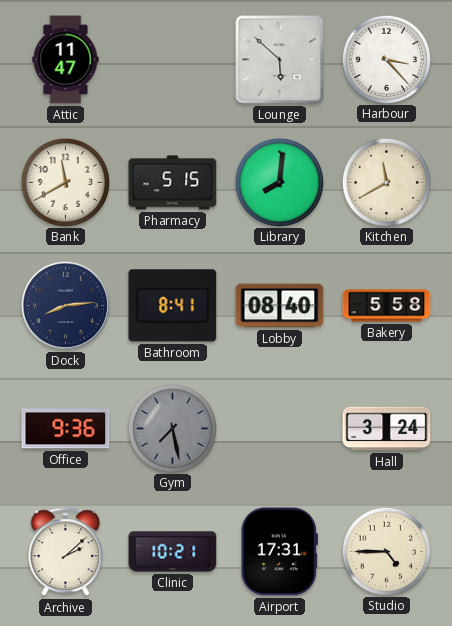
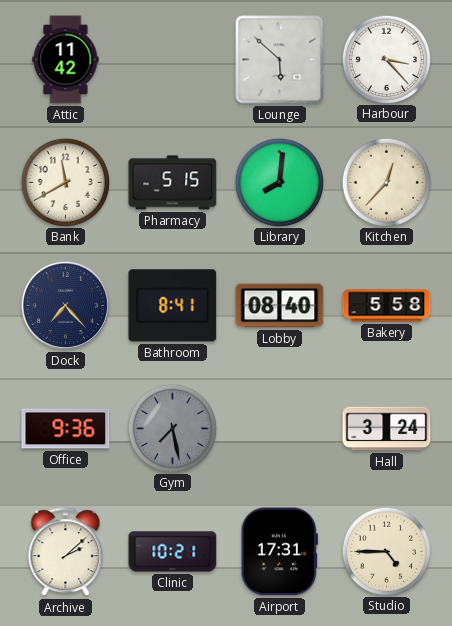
Attic: 11:47 -> 11:42
Kitchen: 11:40 -> 12:37
Dock: 8:14 -> 7:23
